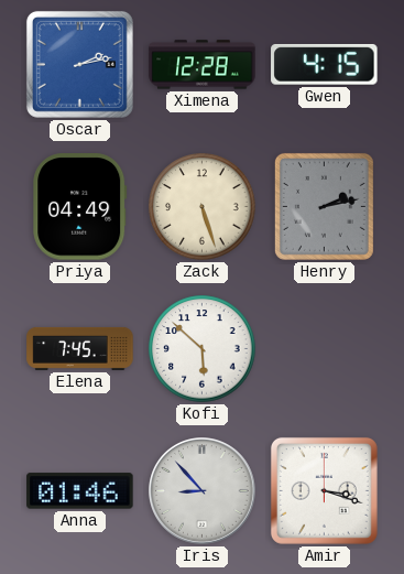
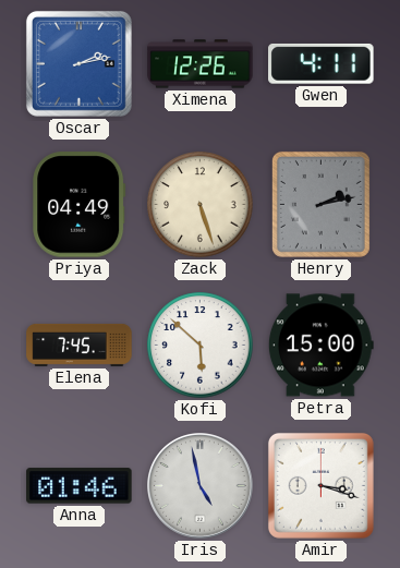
Ximena: 12:28 -> 12:26
Gwen: 4:15 -> 4:11
Petra: none -> 15:00
Iris: 8:53 -> 4:58
